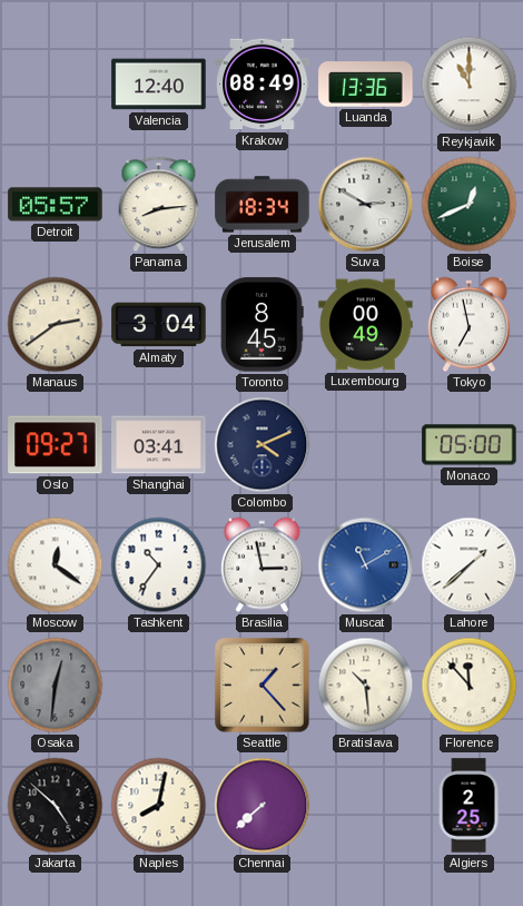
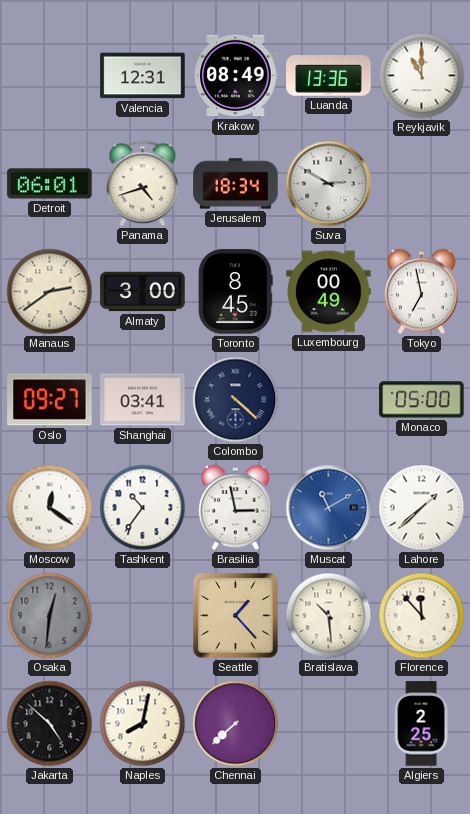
Valencia: 12:40 -> 12:31
Detroit: 05:57 -> 06:01
Panama: 8:14 -> 4:42
Boise: 12:41 -> none
Almaty: 3:04 -> 3:00
Colombo: 4:11 -> 4:22
